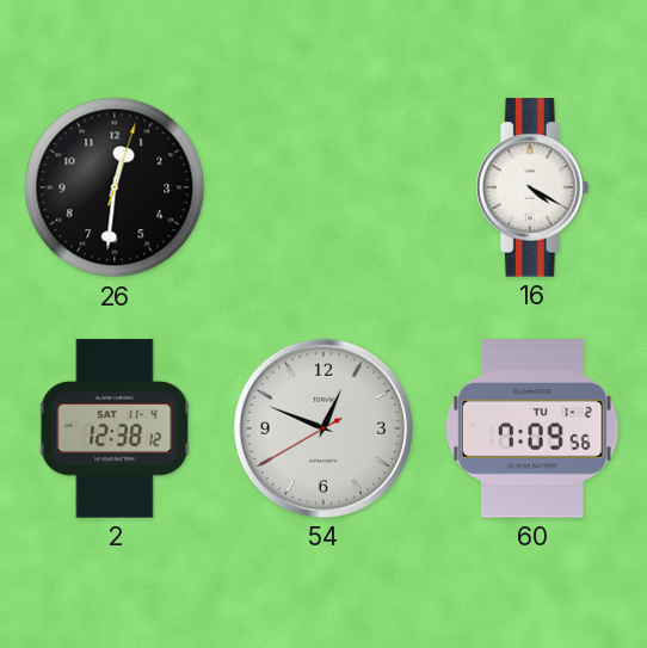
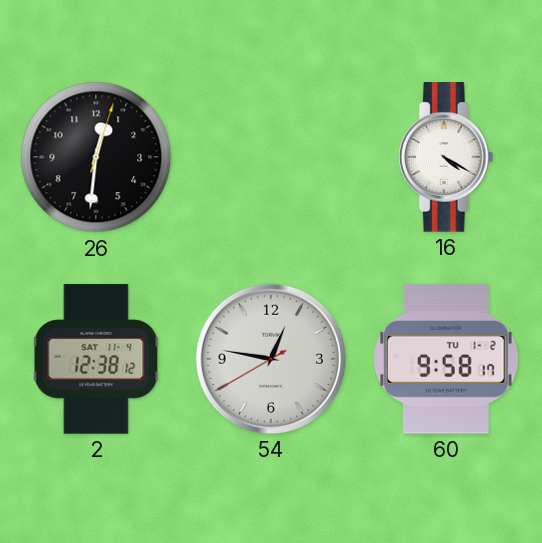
54: 12:48 -> 12:46
60: 7:09 -> 9:58
